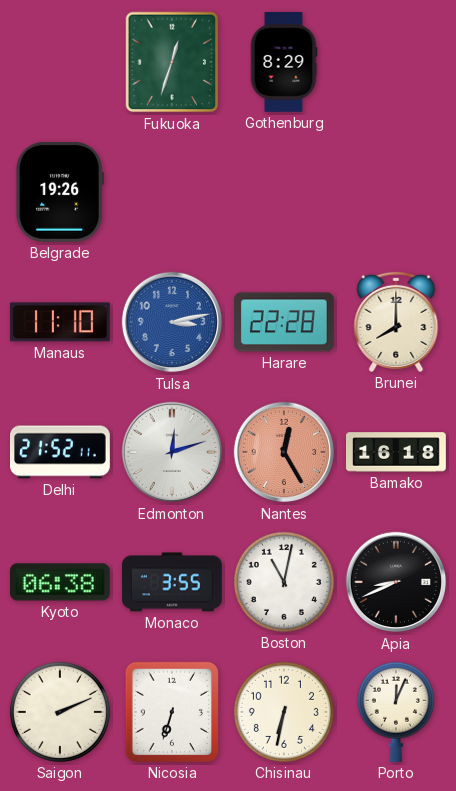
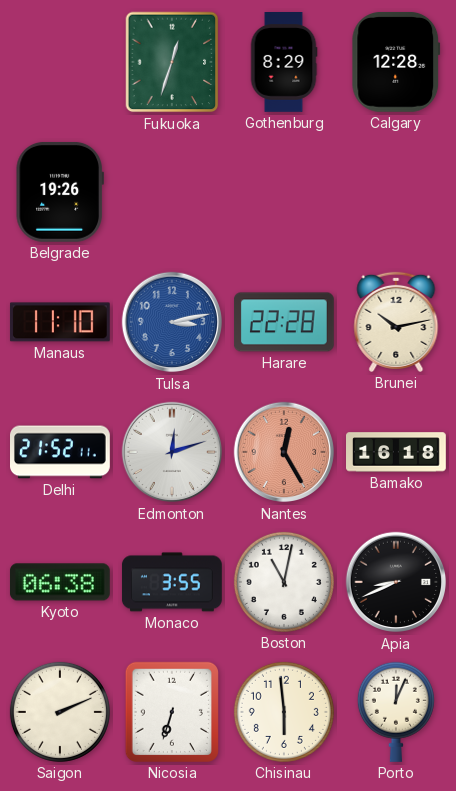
Calgary: none -> 12:28
Brunei: 8:00 -> 10:13
Chisinau: 6:32 -> 5:59
